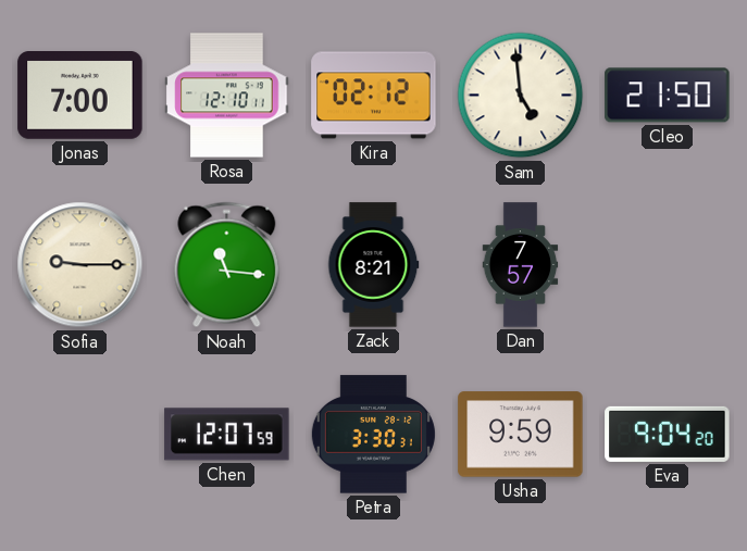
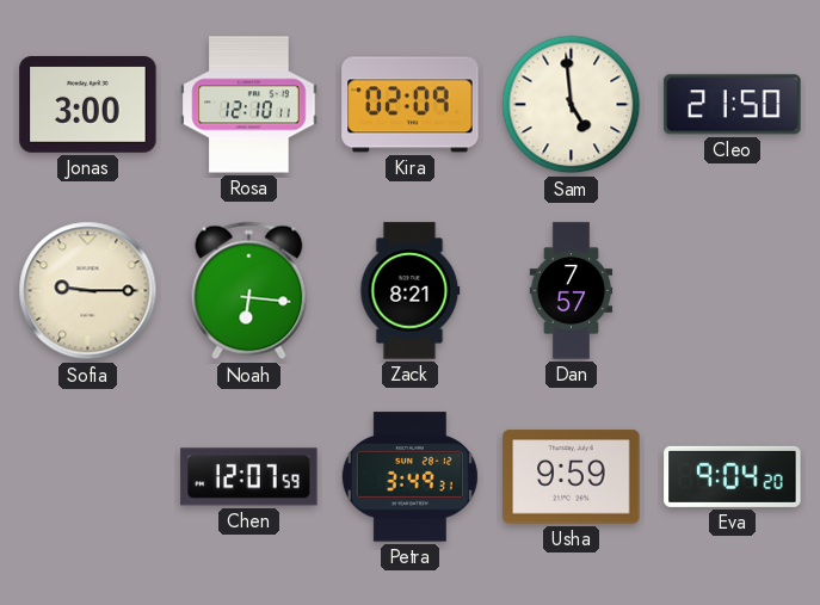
Jonas: 7:00 -> 3:00
Kira: 02:12 -> 02:09
Noah: 11:16 -> 6:16
Petra: 3:30 -> 3:49
